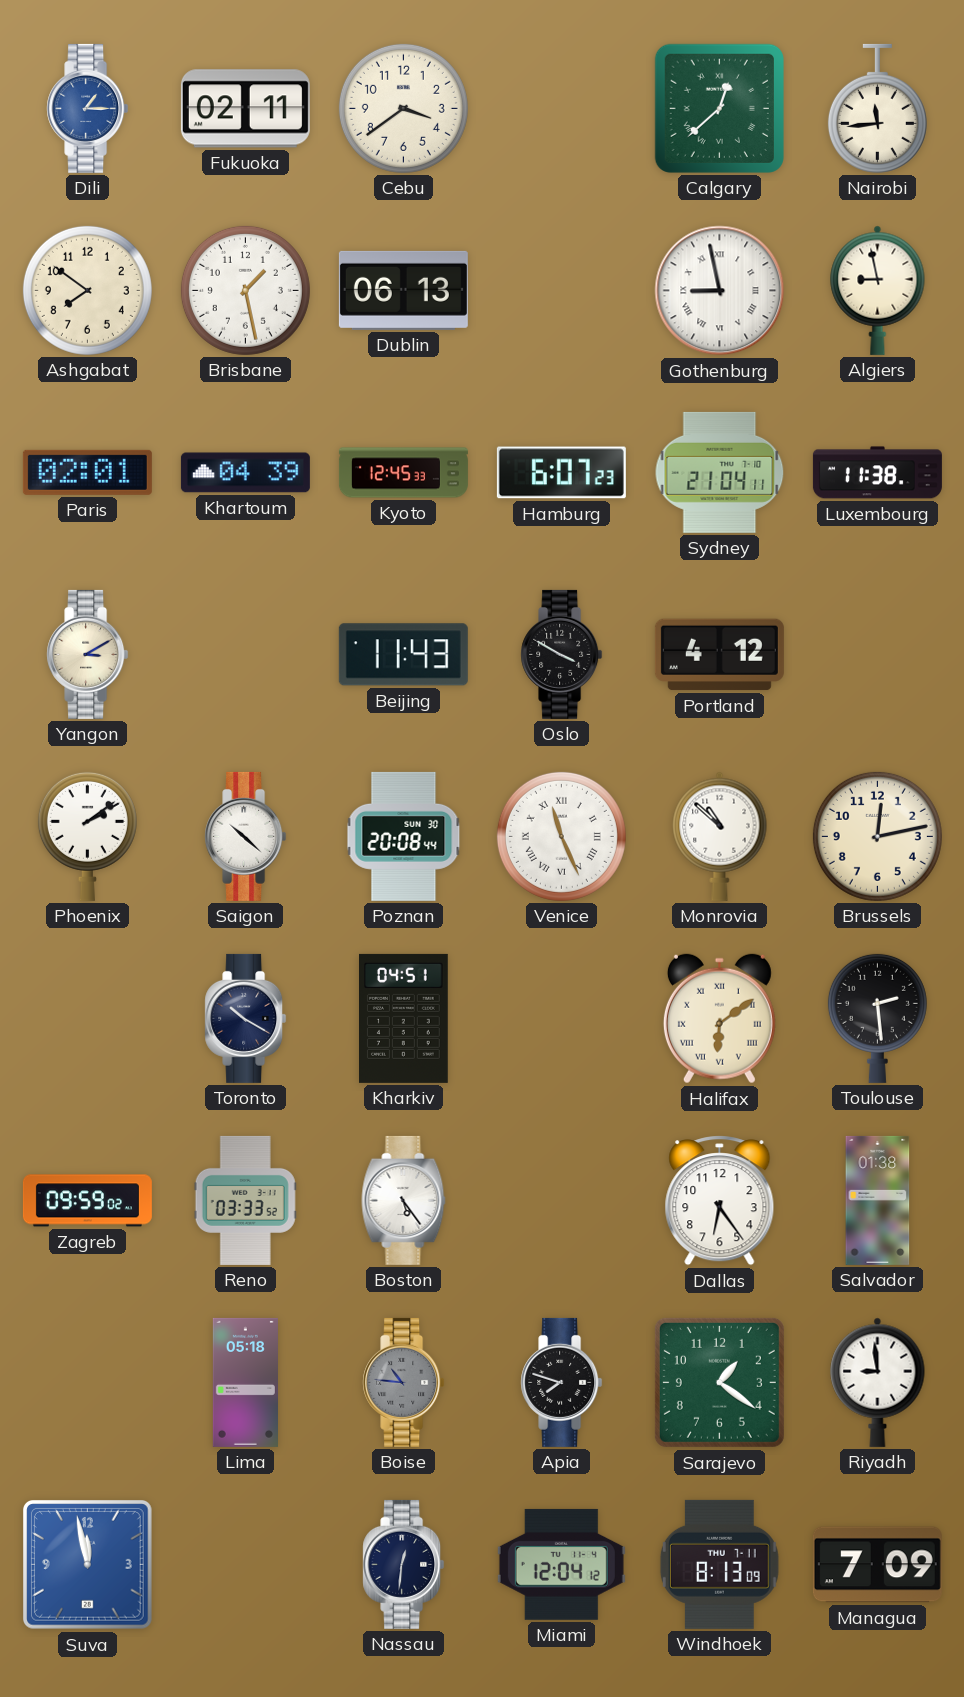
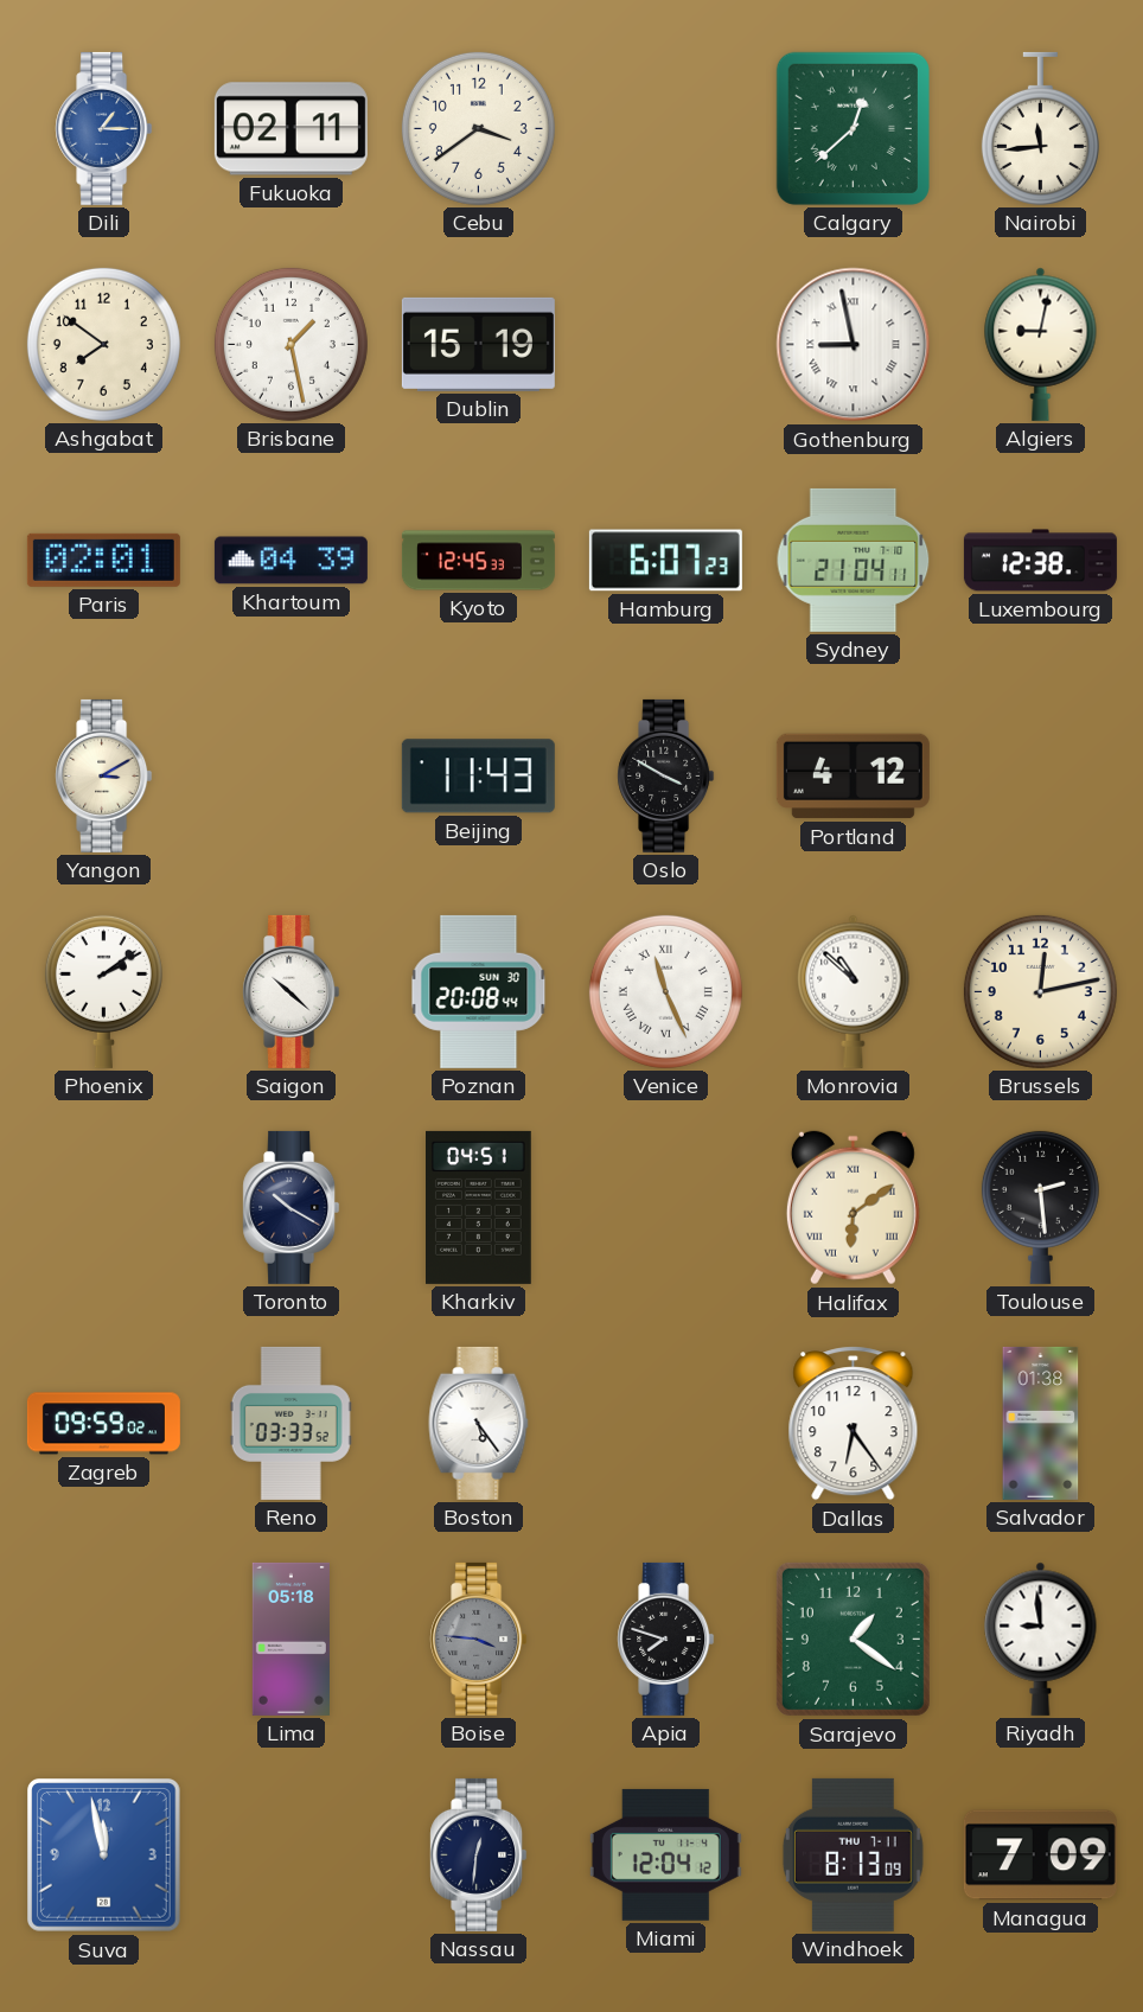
Dublin: 06:13 -> 15:19
Algiers: 8:58 -> 9:02
Luxembourg: 11:38 -> 12:38
Boise: 10:46 -> 3:46
